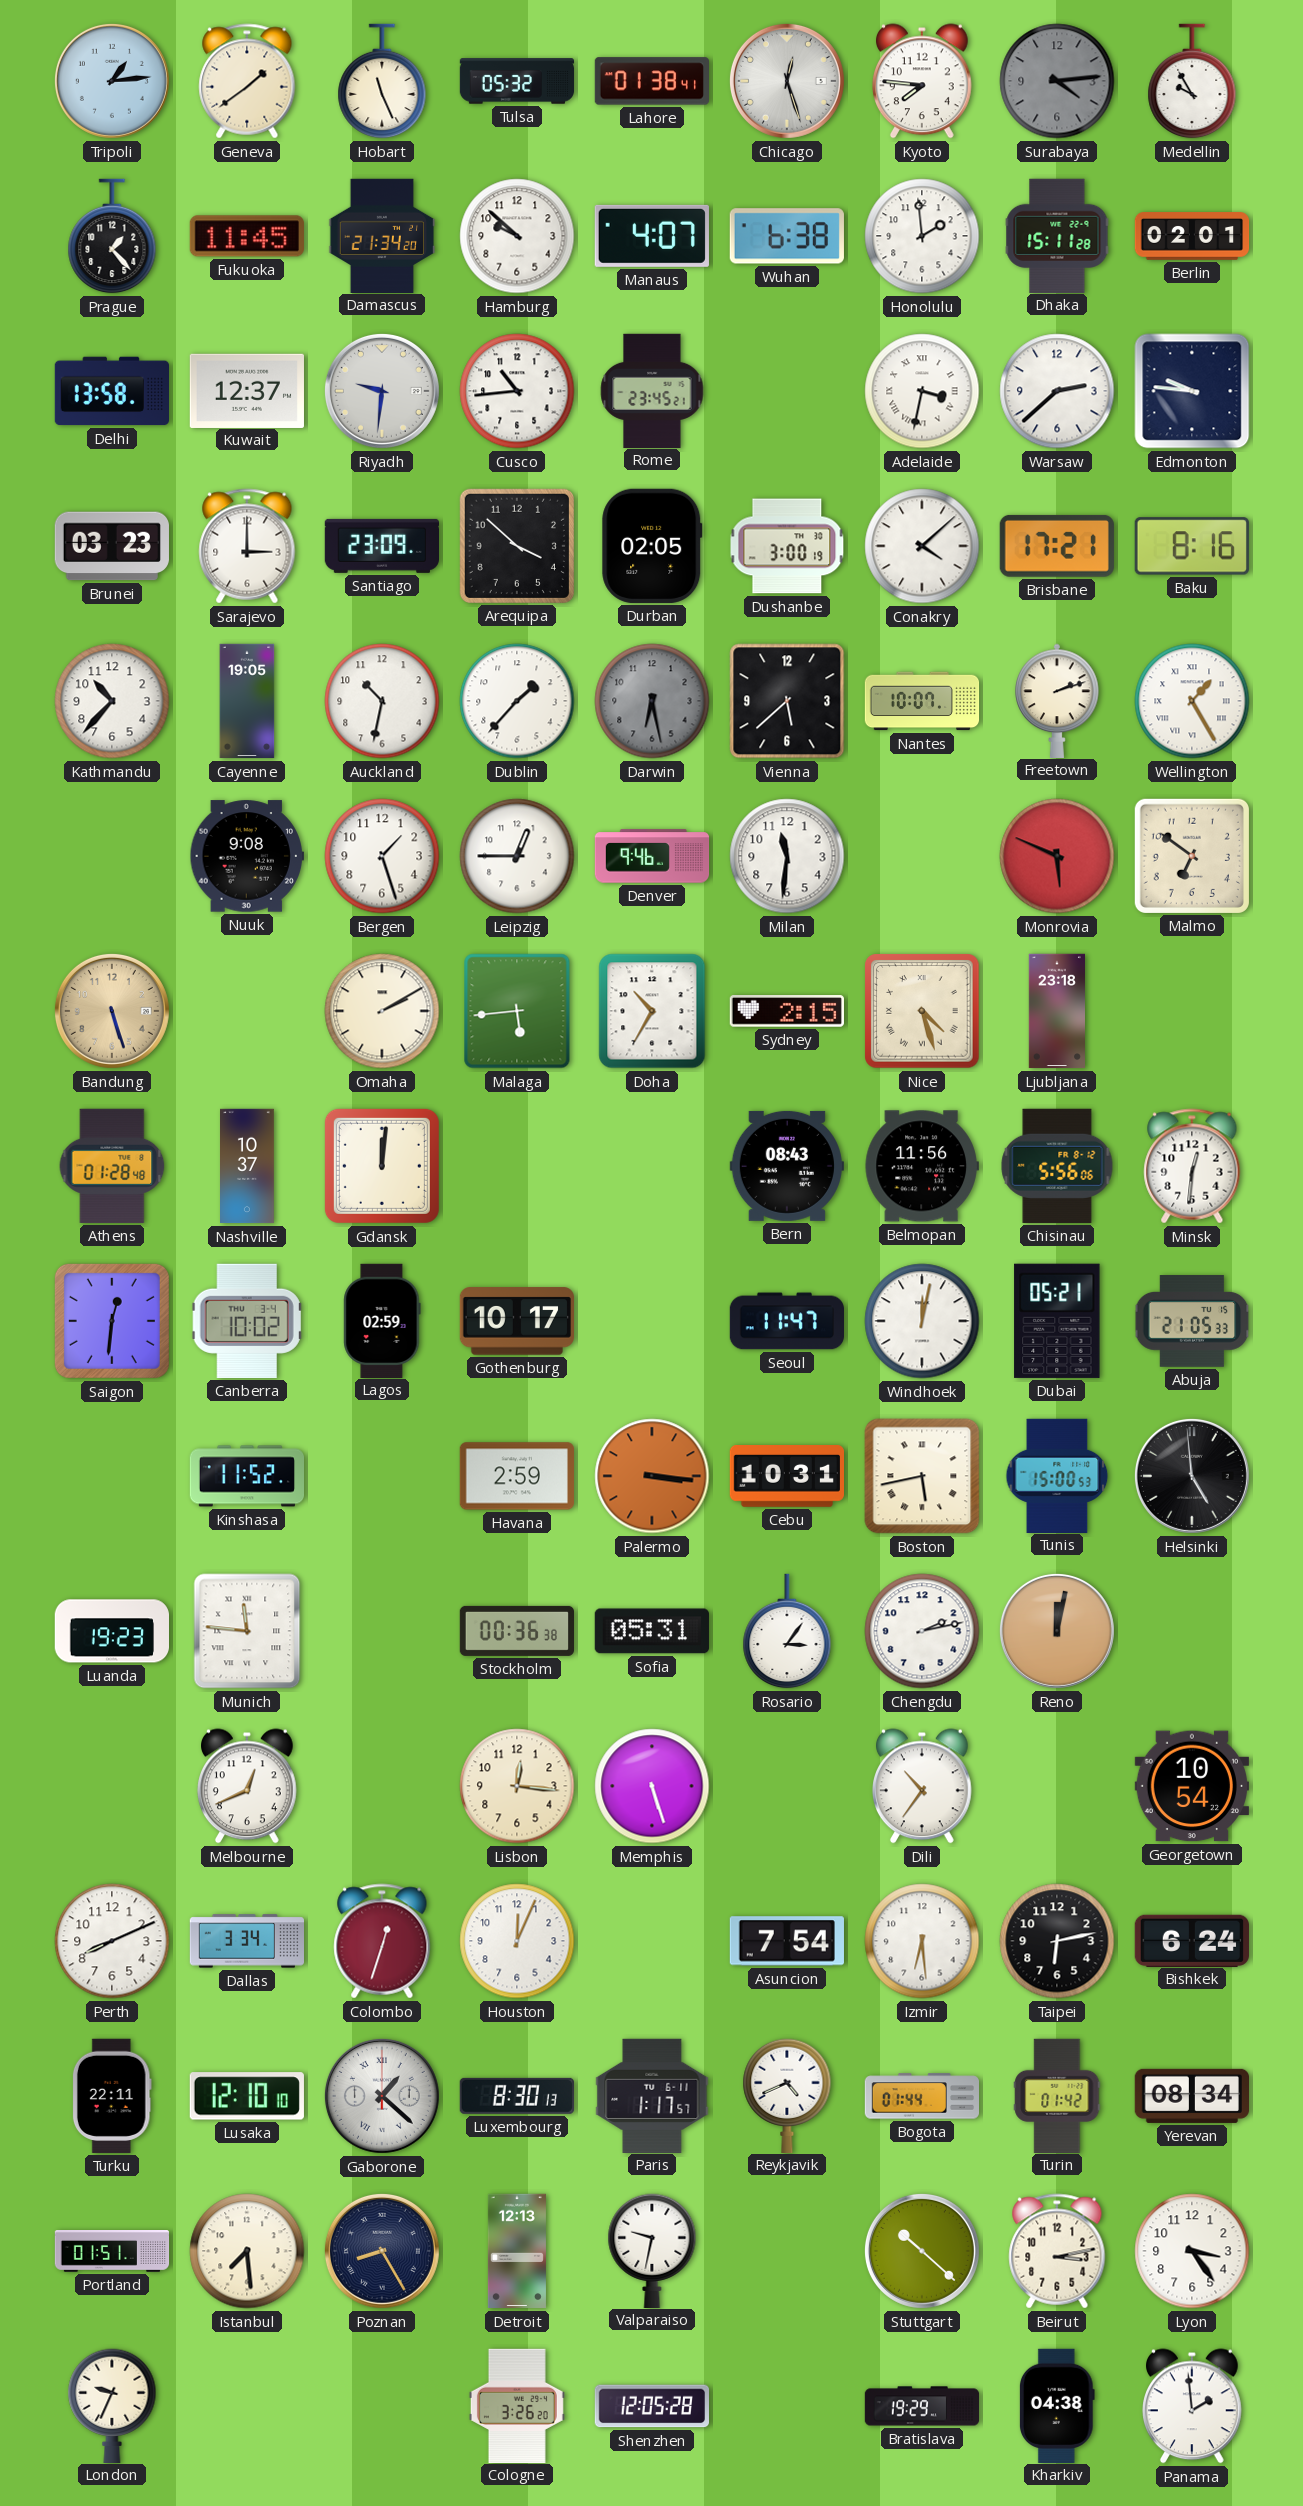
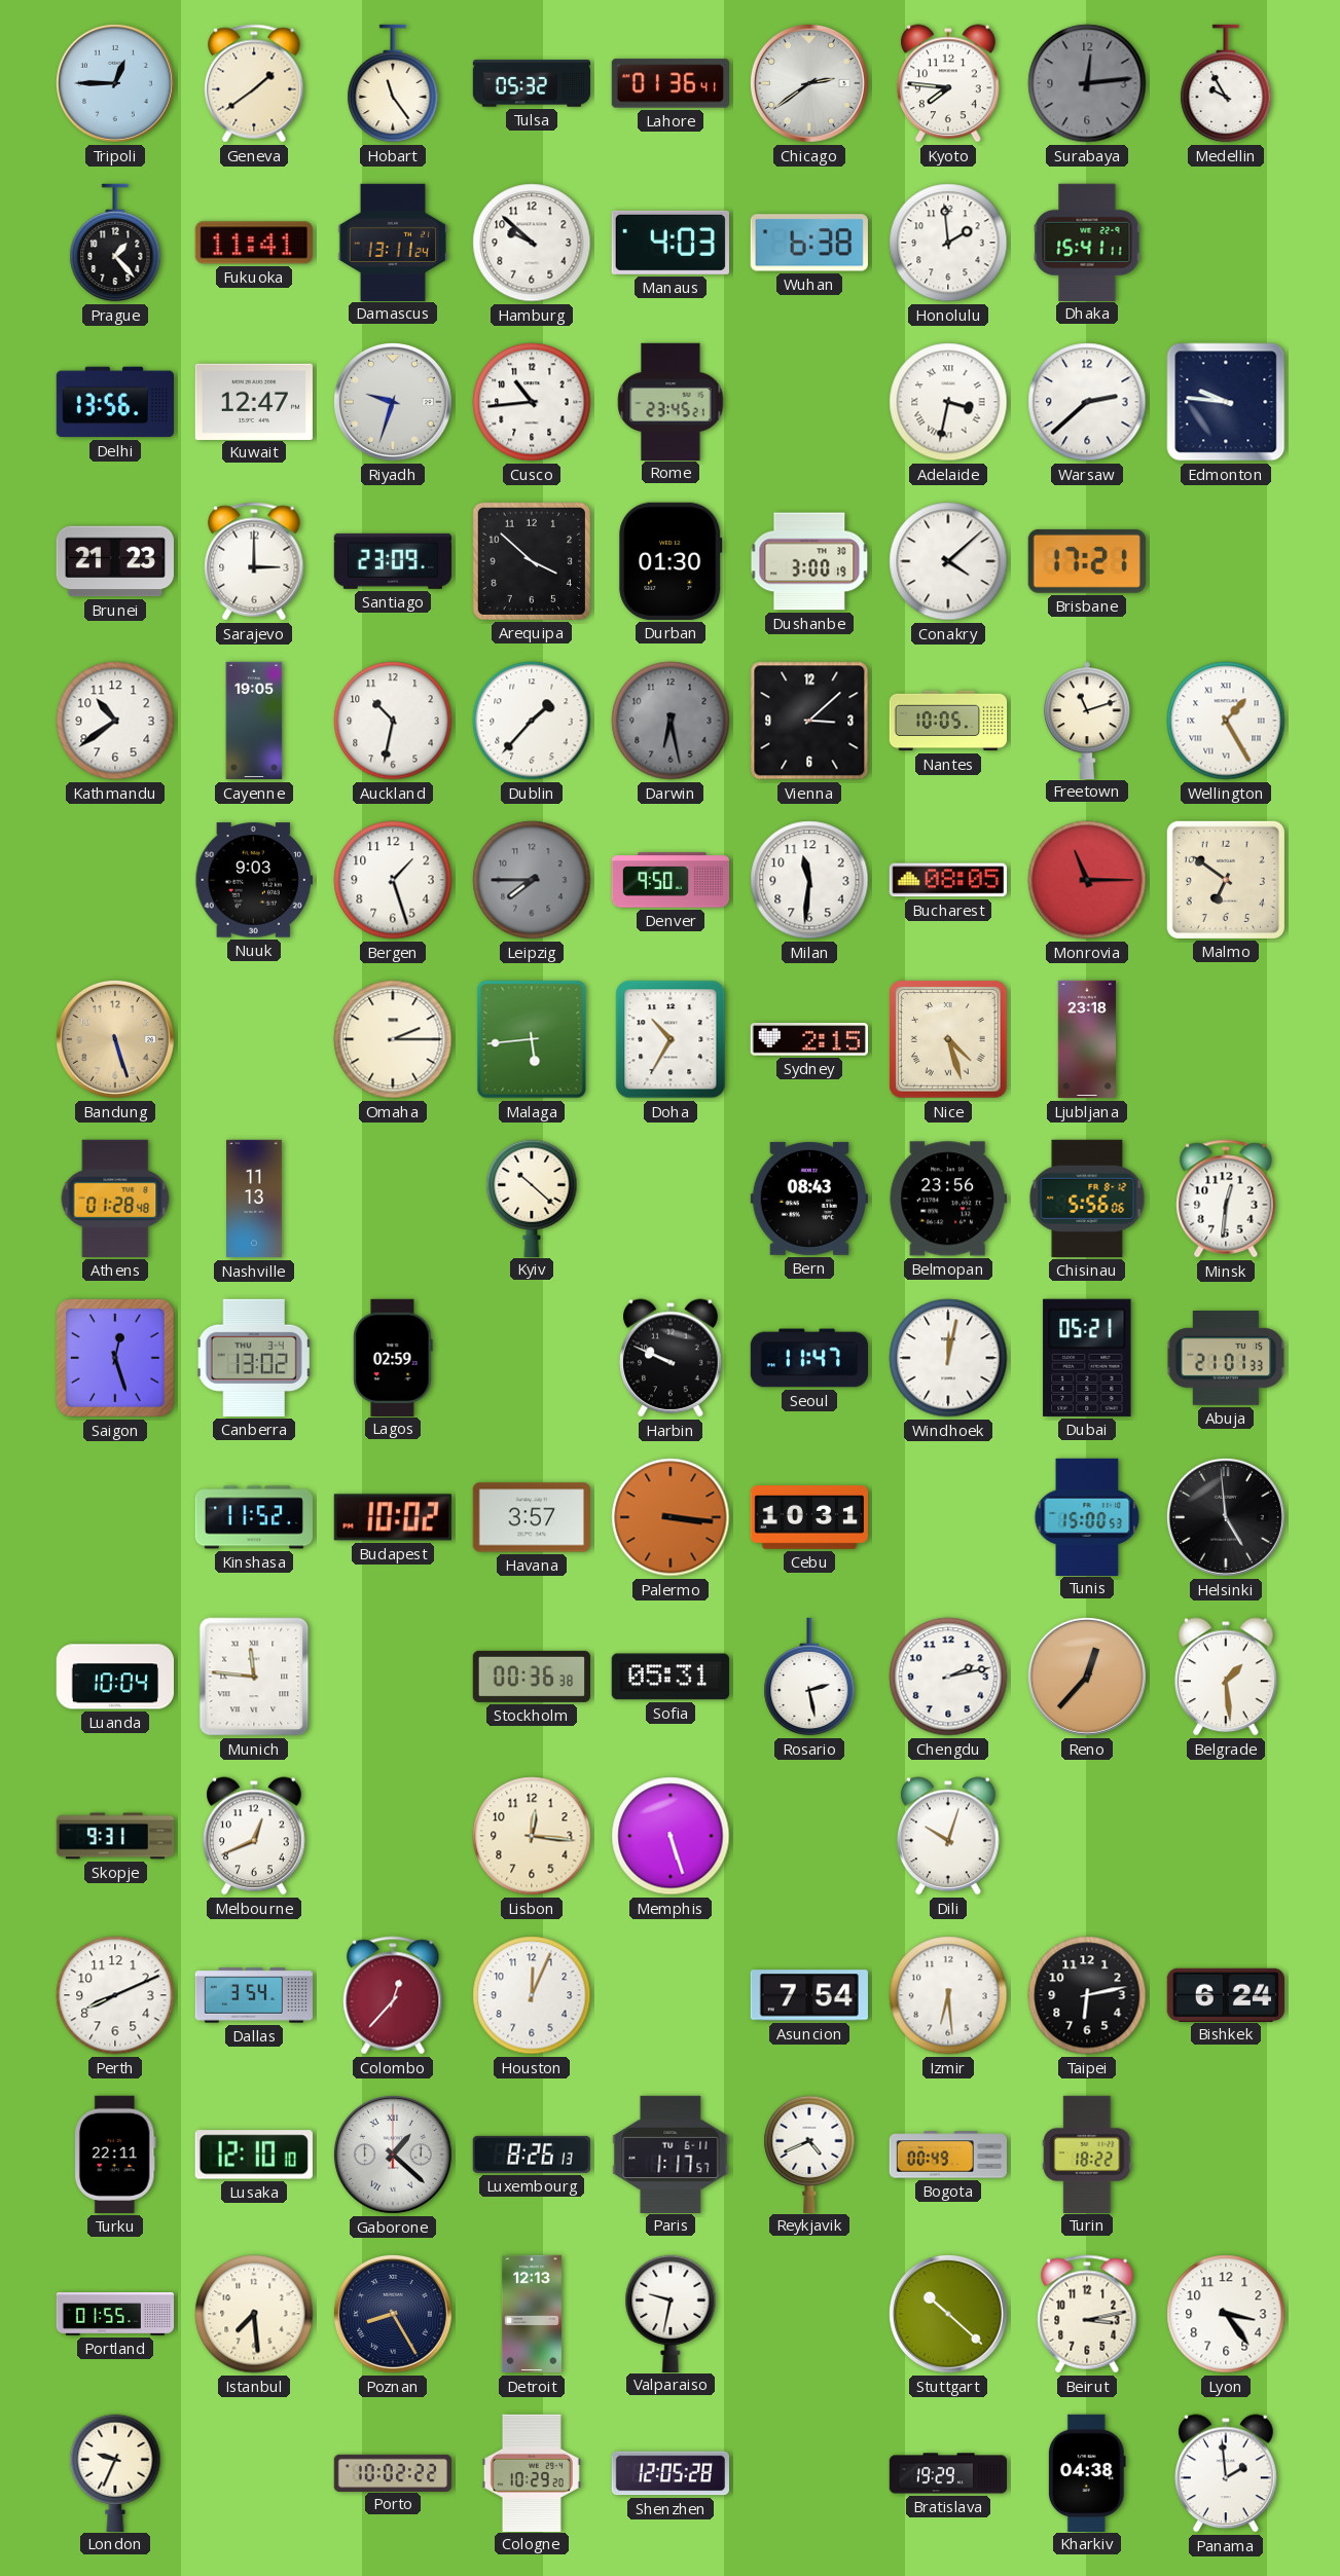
Tripoli: 1:14 -> 12:45
Hobart: 11:26 -> 11:24
Lahore: 01:38 -> 01:36
Chicago: 12:27 -> 2:39
Surabaya: 4:14 -> 12:14
Fukuoka: 11:45 -> 11:41
Damascus: 21:34 -> 13:11
Manaus: 4:07 -> 4:03
Dhaka: 15:11 -> 15:41
Berlin: 02:01 -> none
Delhi: 13:58 -> 13:56
Kuwait: 12:37 -> 12:47
Riyadh: 9:31 -> 9:33
Brunei: 03:23 -> 21:23
Durban: 02:05 -> 01:30
Baku: 8:16 -> none
Kathmandu: 10:37 -> 10:39
Vienna: 5:38 -> 3:08
Nantes: 10:07 -> 10:05
Freetown: 2:12 -> 11:12
Nuuk: 9:08 -> 9:03
Leipzig: 12:45 -> 7:45
Leipzig dial: white -> grey
Denver: 9:46 -> 9:50
Bucharest: none -> 08:05
Monrovia: 5:49 -> 11:15
Omaha: 2:10 -> 2:15
Nashville: 10:37 -> 11:13
Gdansk: 12:01 -> none
Kyiv: none -> 10:22
Belmopan: 11:56 -> 23:56
Saigon: 12:31 -> 12:27
Canberra: 10:02 -> 13:02
Gothenburg: 10:17 -> none
Harbin: none -> 9:49
Abuja: 21:05 -> 21:01
Budapest: none -> 10:02
Havana: 2:59 -> 3:57
Boston: 5:43 -> none
Luanda: 19:23 -> 10:04
Rosario: 3:06 -> 2:28
Reno: 12:02 -> 12:37
Belgrade: none -> 1:29
Skopje: none -> 9:31
Dili: 10:36 -> 10:03
Georgetown: 10:54 -> none
Dallas: 3:34 -> 3:54
Colombo: 12:33 -> 12:37
Luxembourg: 8:30 -> 8:26
Bogota: 01:44 -> 00:49
Turin: 01:42 -> 18:22
Yerevan: 08:34 -> none
Portland: 01:51 -> 01:55
Porto: none -> 10:02
Cologne: 3:26 -> 10:29
